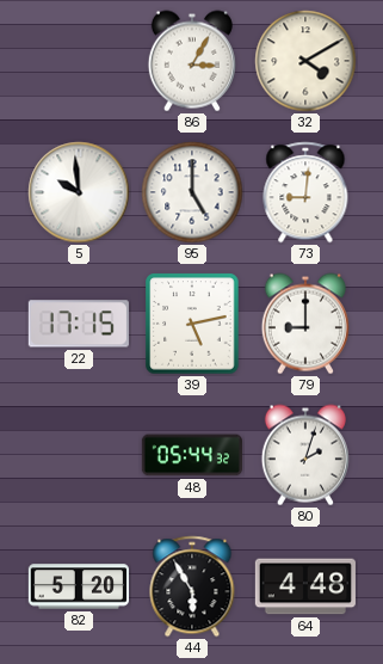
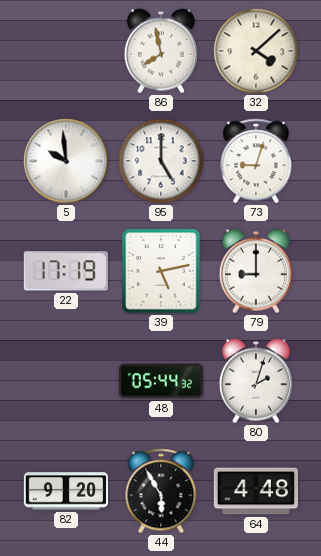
86: 3:05 -> 7:58
32: 4:10 -> 4:08
73: 9:01 -> 9:03
22: 17:15 -> 17:19
82: 5:20 -> 9:20
